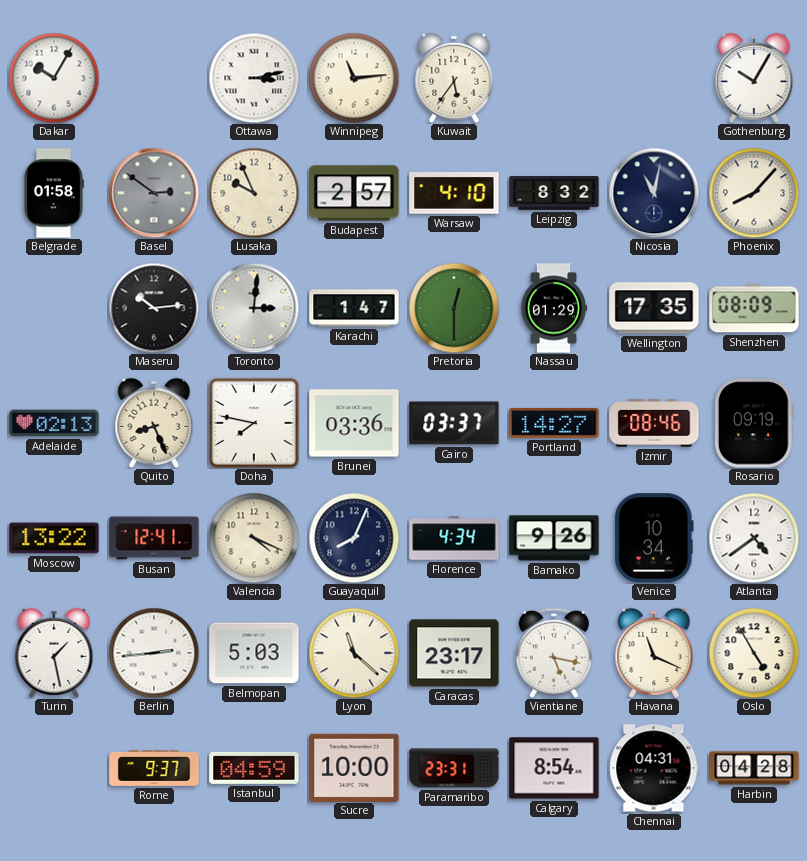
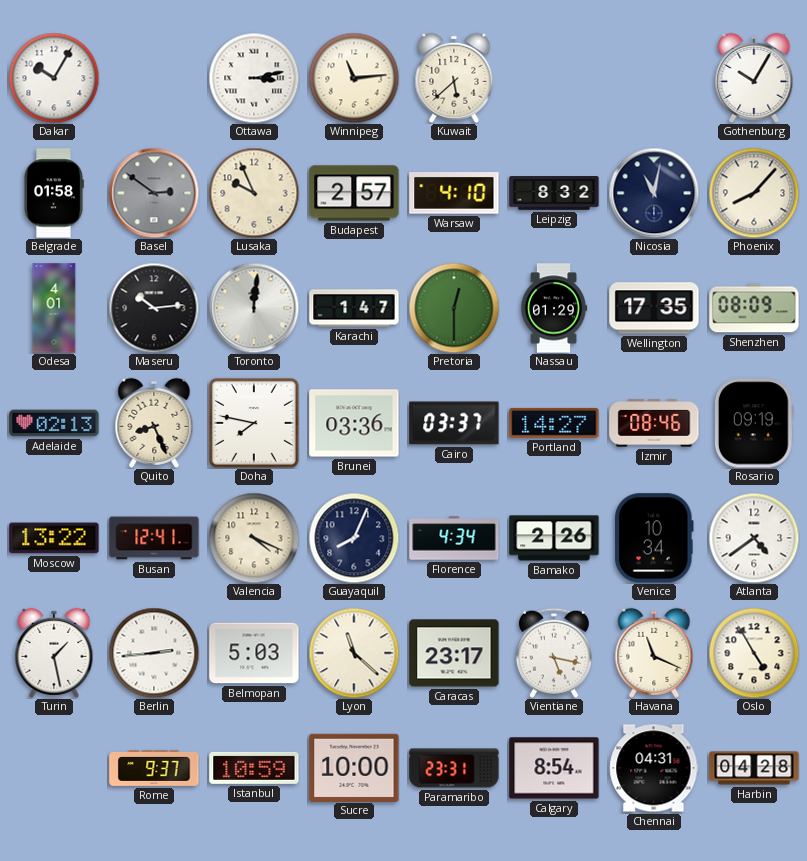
Kuwait: 5:36 -> 5:38
Odesa: none -> 4:01
Toronto: 3:01 -> 12:01
Bamako: 9:26 -> 2:26
Istanbul: 04:59 -> 10:59
